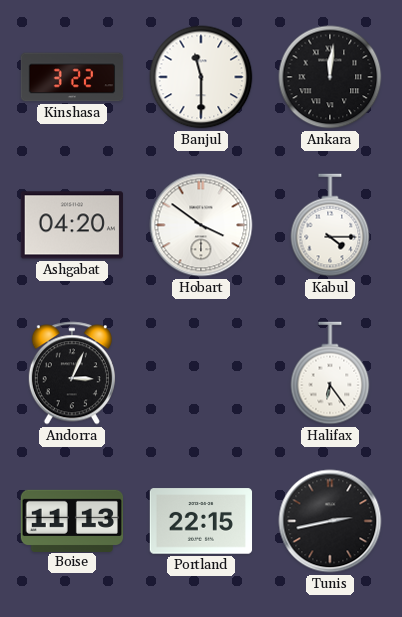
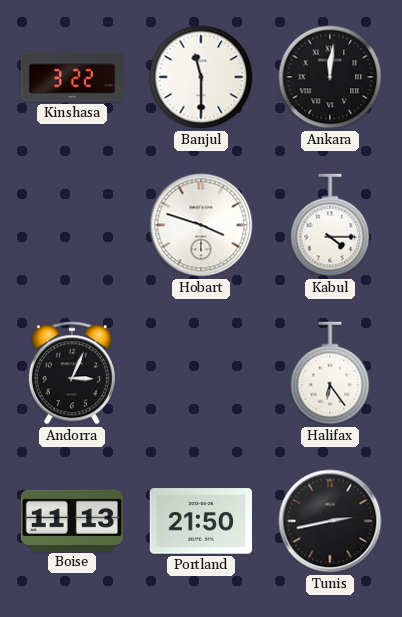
Ashgabat: 04:20 -> none
Hobart: 3:51 -> 3:48
Portland: 22:15 -> 21:50
